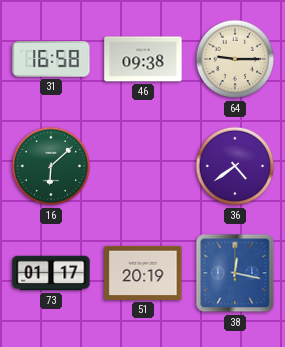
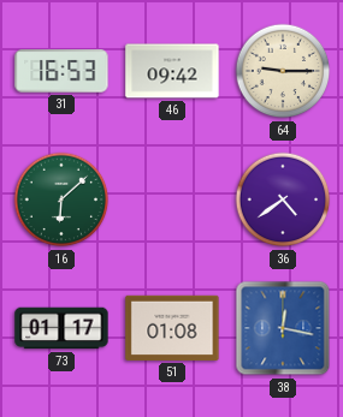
31: 16:58 -> 16:53
46: 09:38 -> 09:42
51: 20:19 -> 01:08
